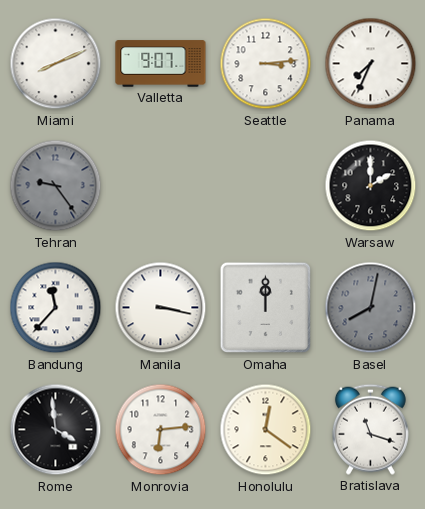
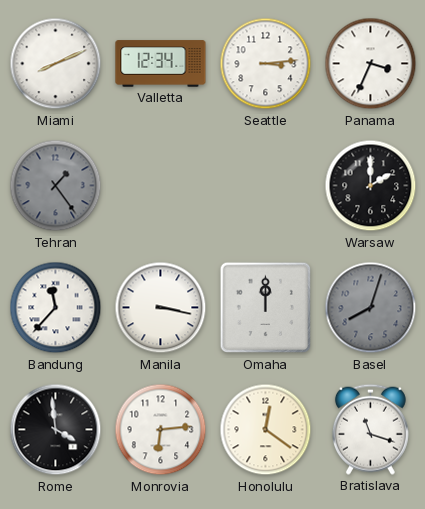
Valletta: 9:07 -> 12:34
Panama: 7:34 -> 3:34
Tehran: 9:24 -> 1:24
Basel: 8:02 -> 8:03
